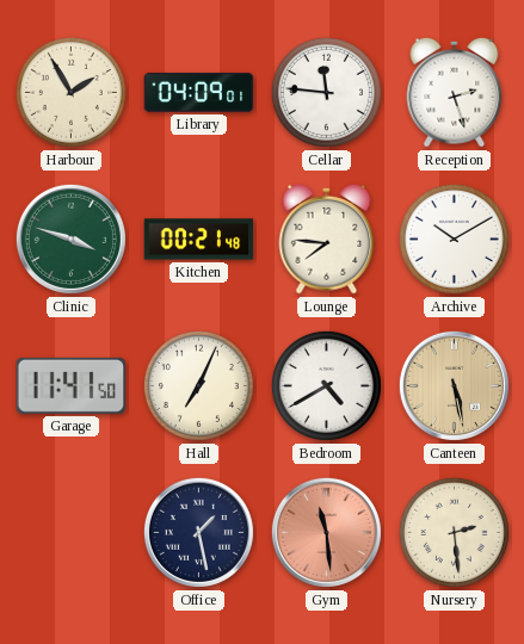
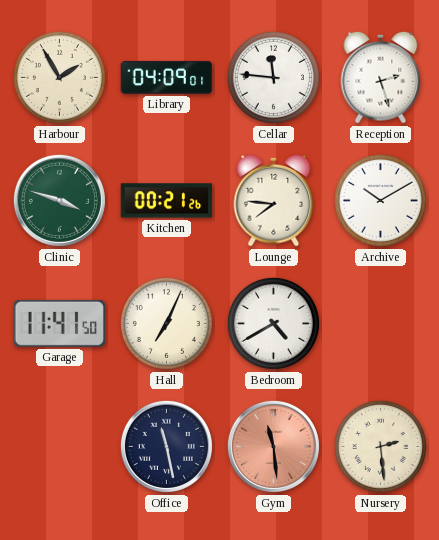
Kitchen: 00:21:48 -> 00:21:26
Canteen: 5:28 -> none
Office: 1:28 -> 11:28
